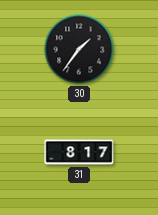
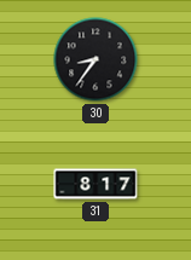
30: 1:36 -> 8:36
